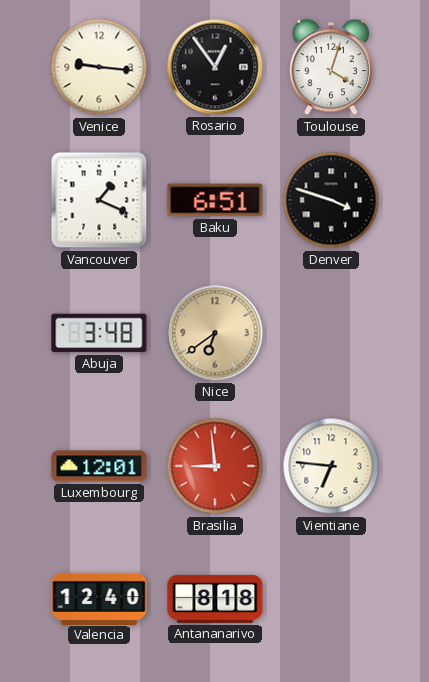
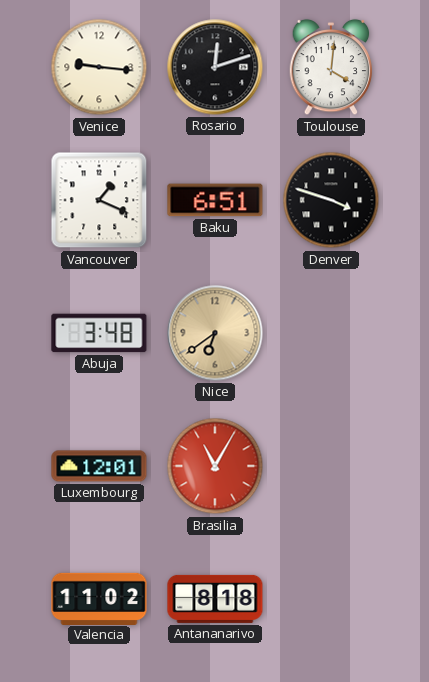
Rosario: 12:54 -> 12:12
Toulouse: 4:03 -> 4:01
Brasilia: 8:59 -> 11:05
Vientiane: 6:46 -> none
Valencia: 12:40 -> 11:02
